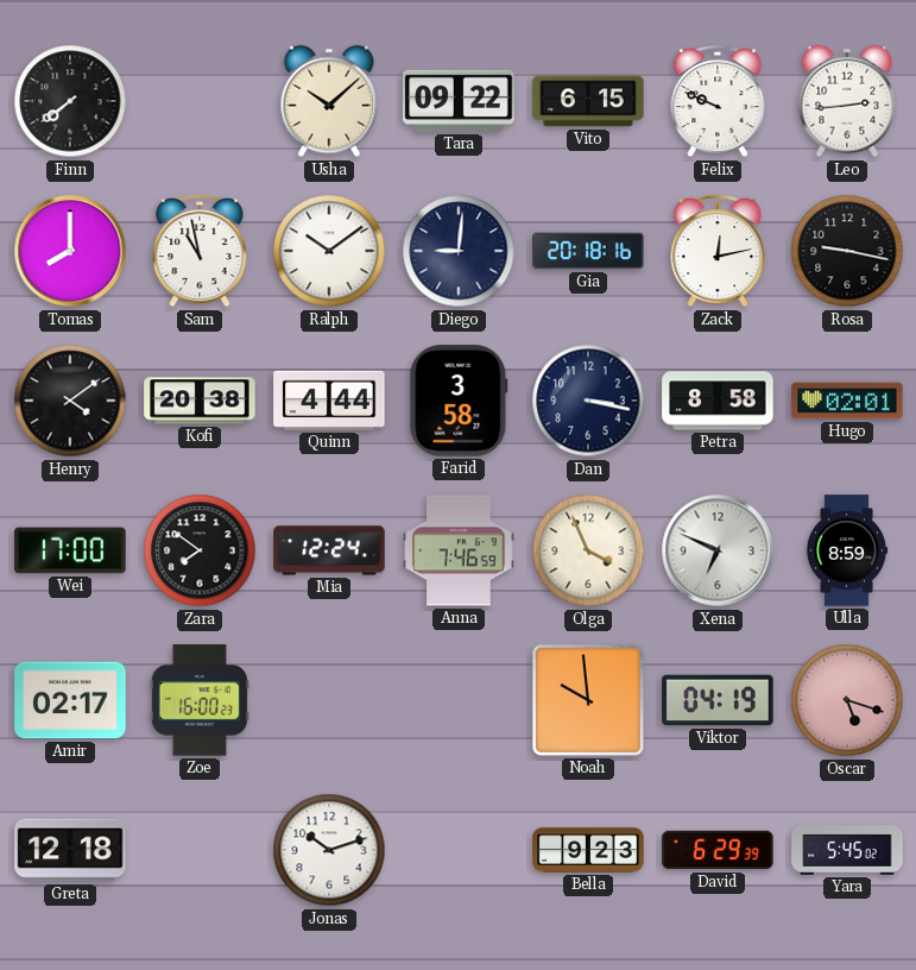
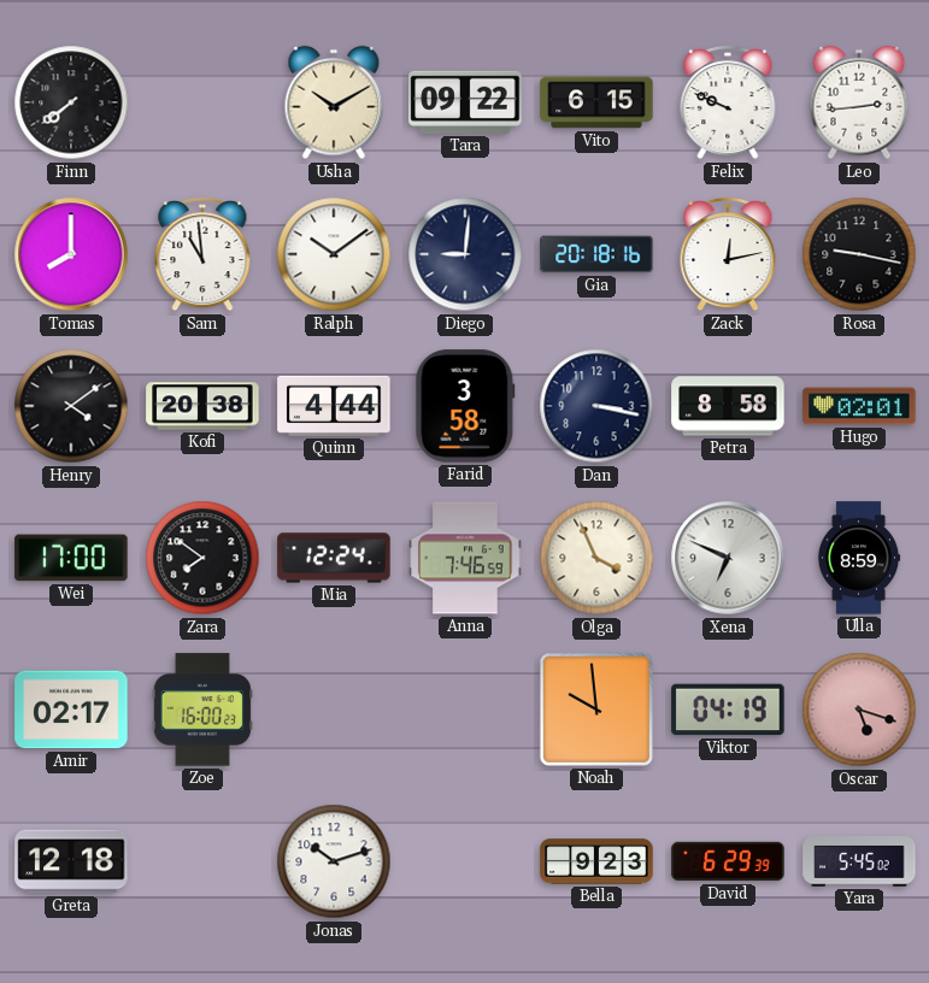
Usha: 10:08 -> 10:10
Sam: 10:58 -> 10:59
